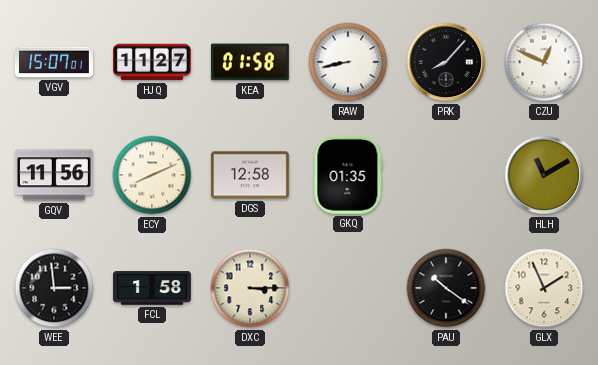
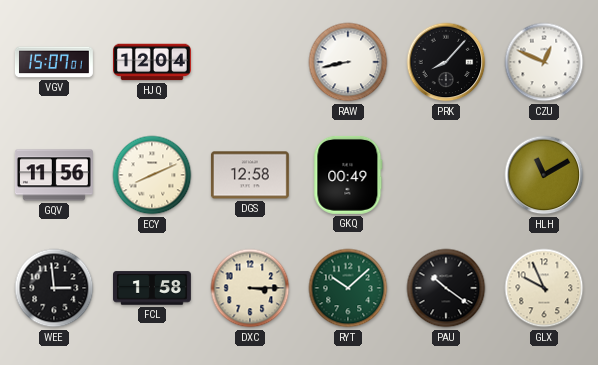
HJQ: 11:27 -> 12:04
KEA: 01:58 -> none
GKQ: 01:35 -> 00:49
RYT: none -> 10:08
GLX: 1:56 -> 9:56
